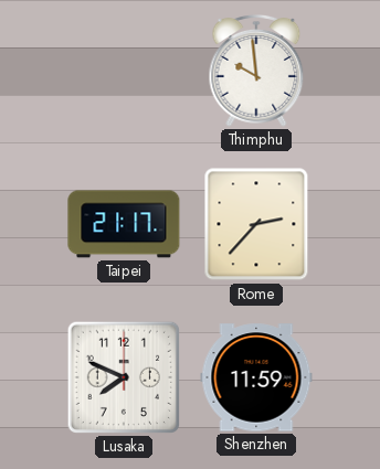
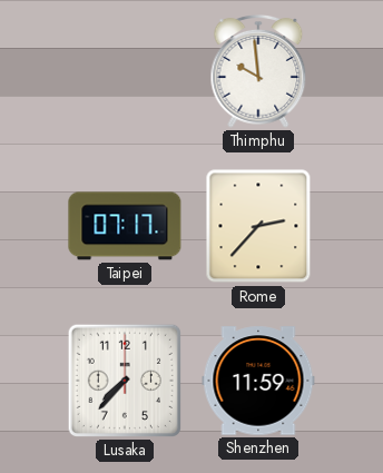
Taipei: 21:17 -> 07:17
Lusaka: 7:49 -> 7:37
